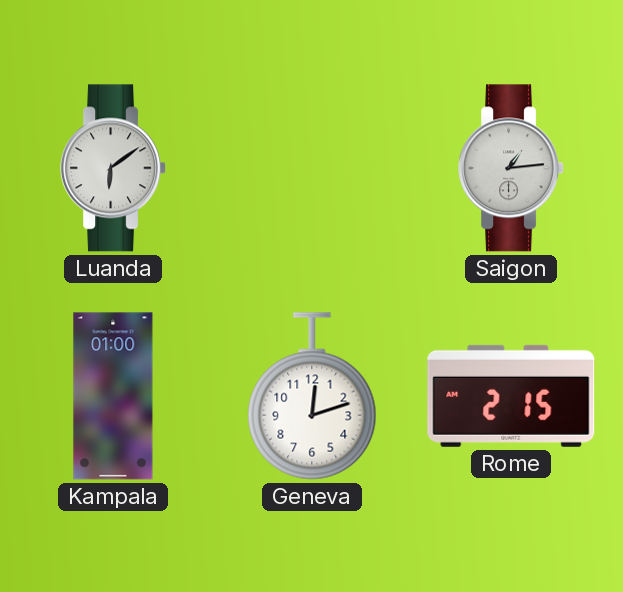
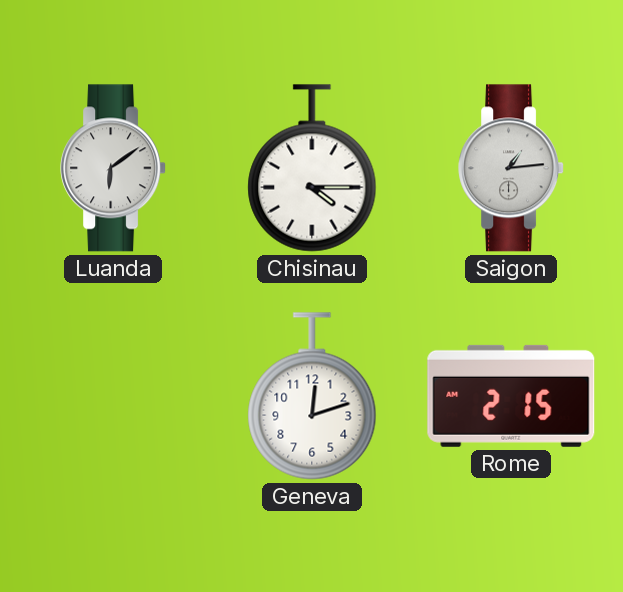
Chisinau: none -> 4:15
Kampala: 01:00 -> none
